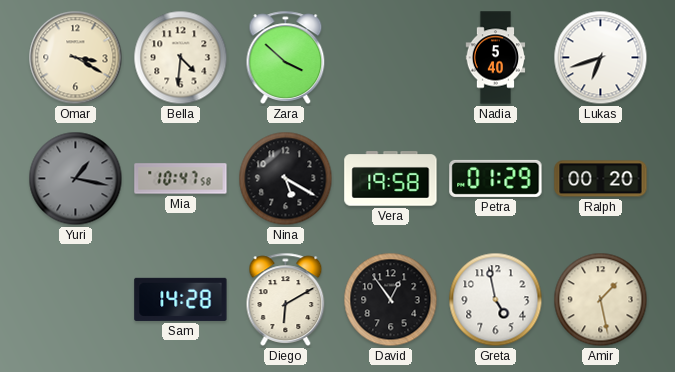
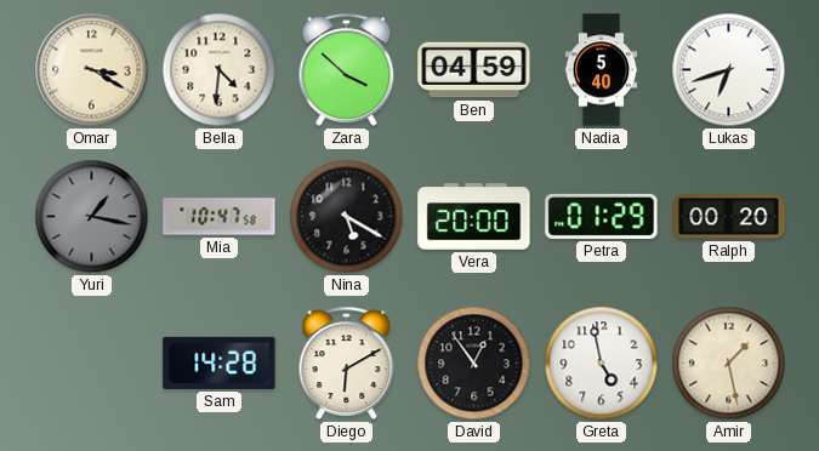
Ben: none -> 04:59
Vera: 19:58 -> 20:00
